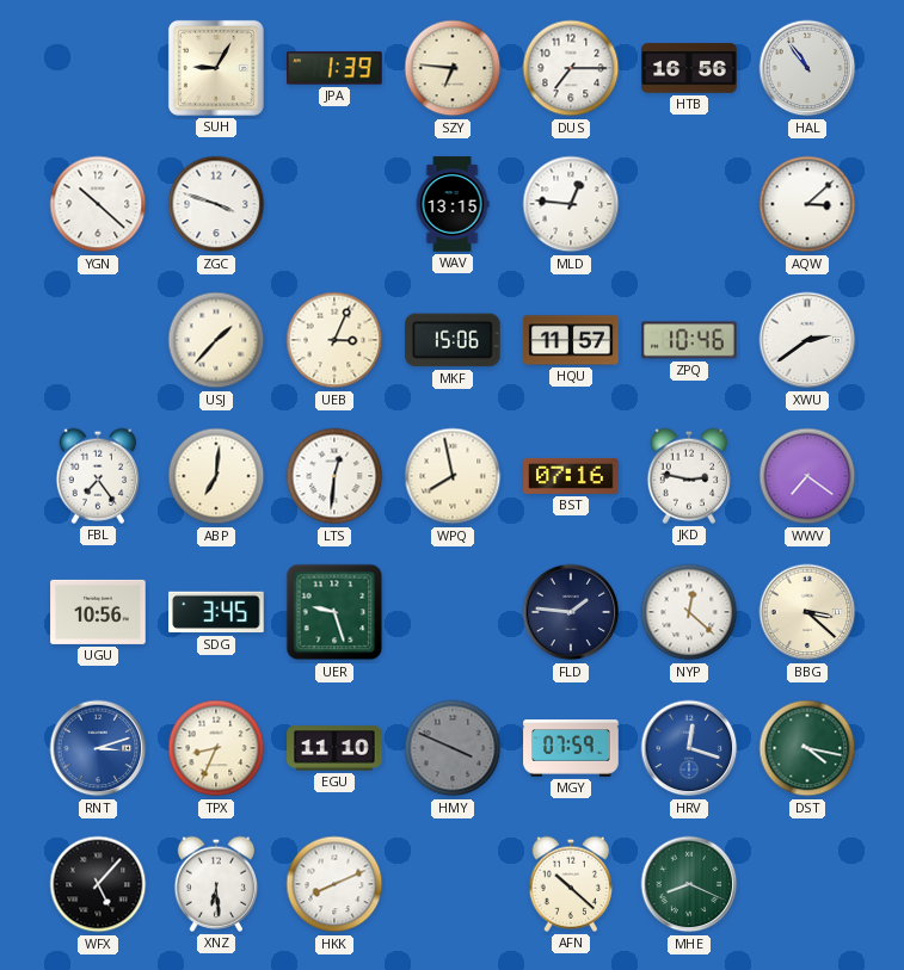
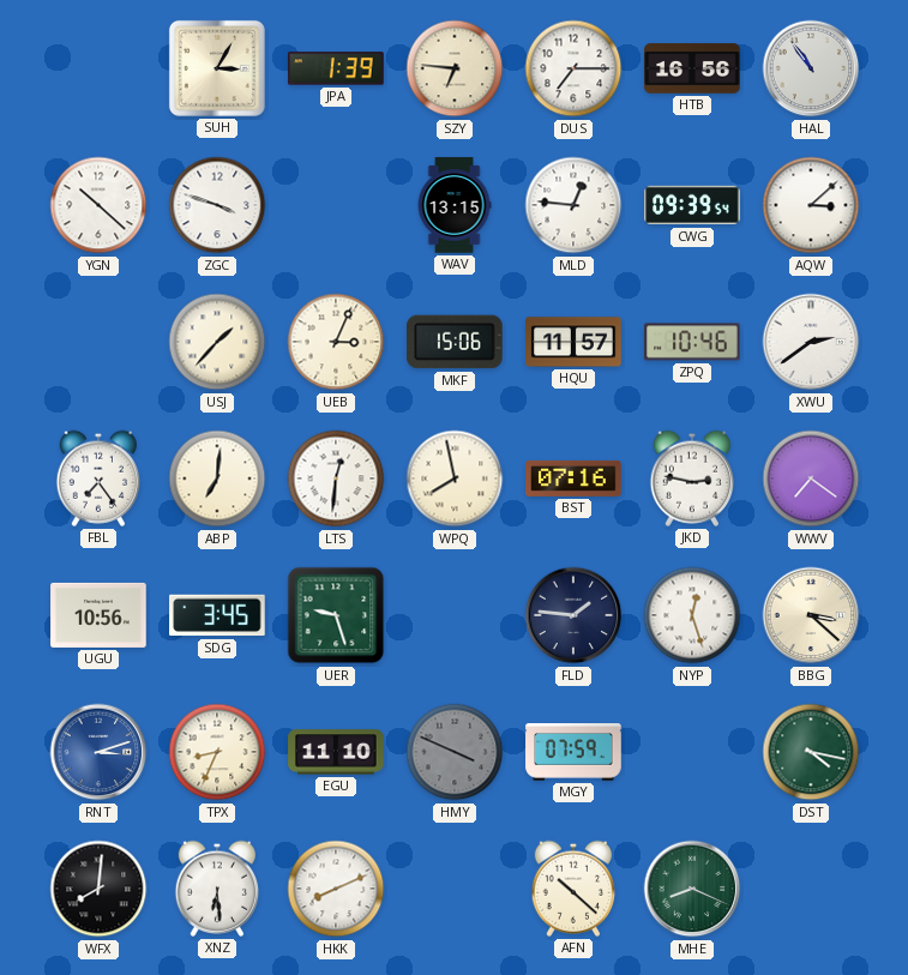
SUH: 9:05 -> 3:05
CWG: none -> 09:39
NYP: 12:22 -> 12:27
HRV: 12:18 -> none
WFX: 5:07 -> 8:01
